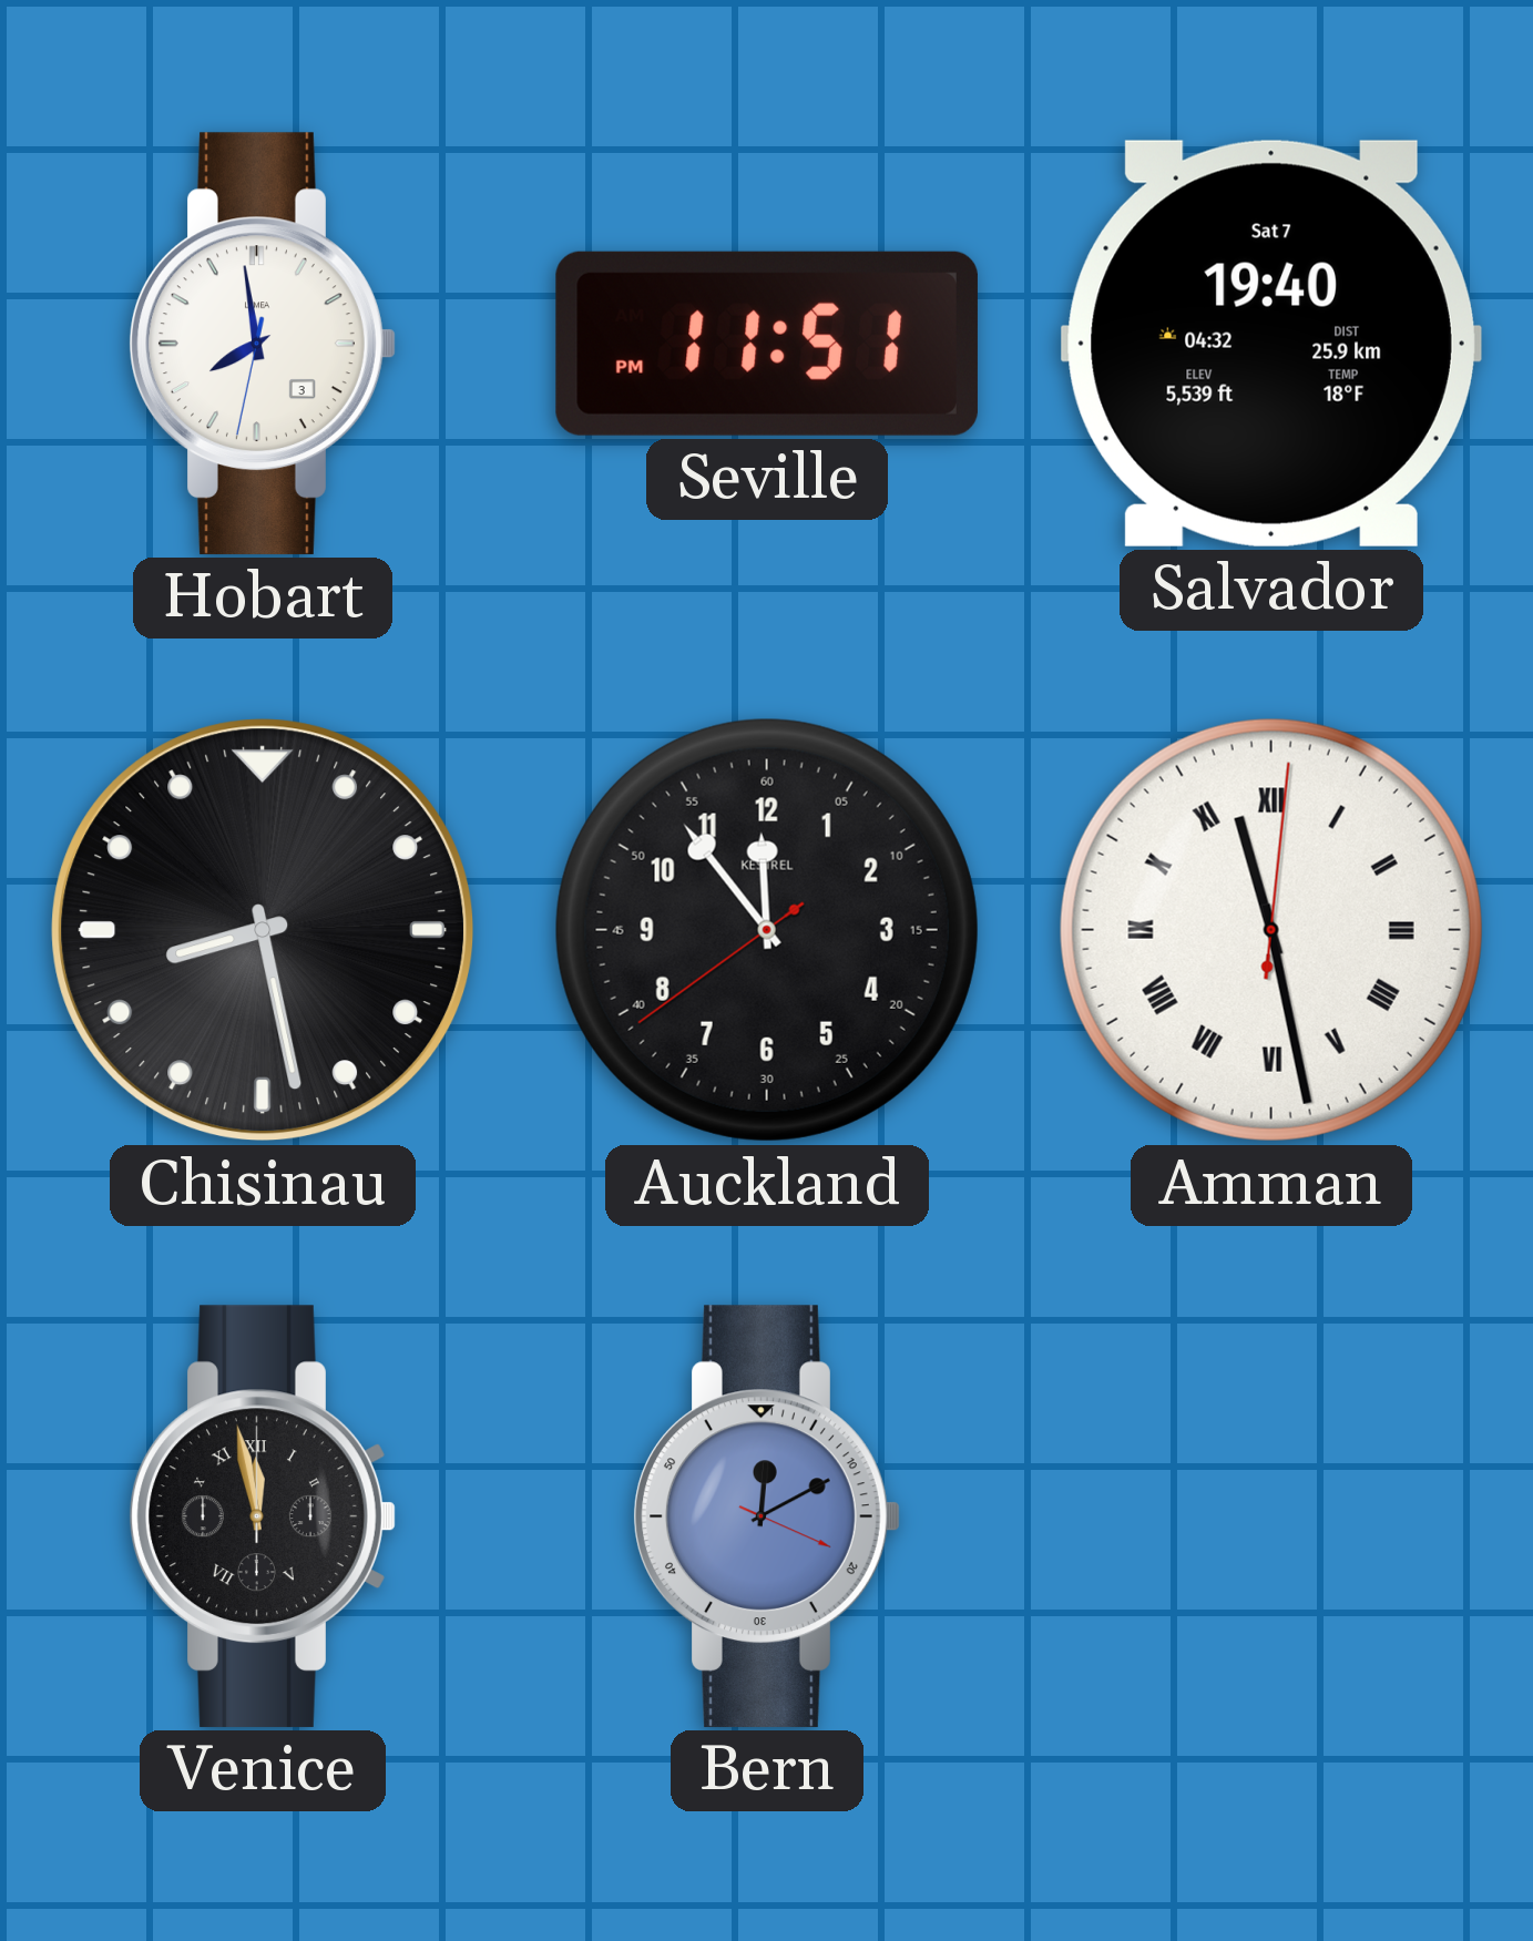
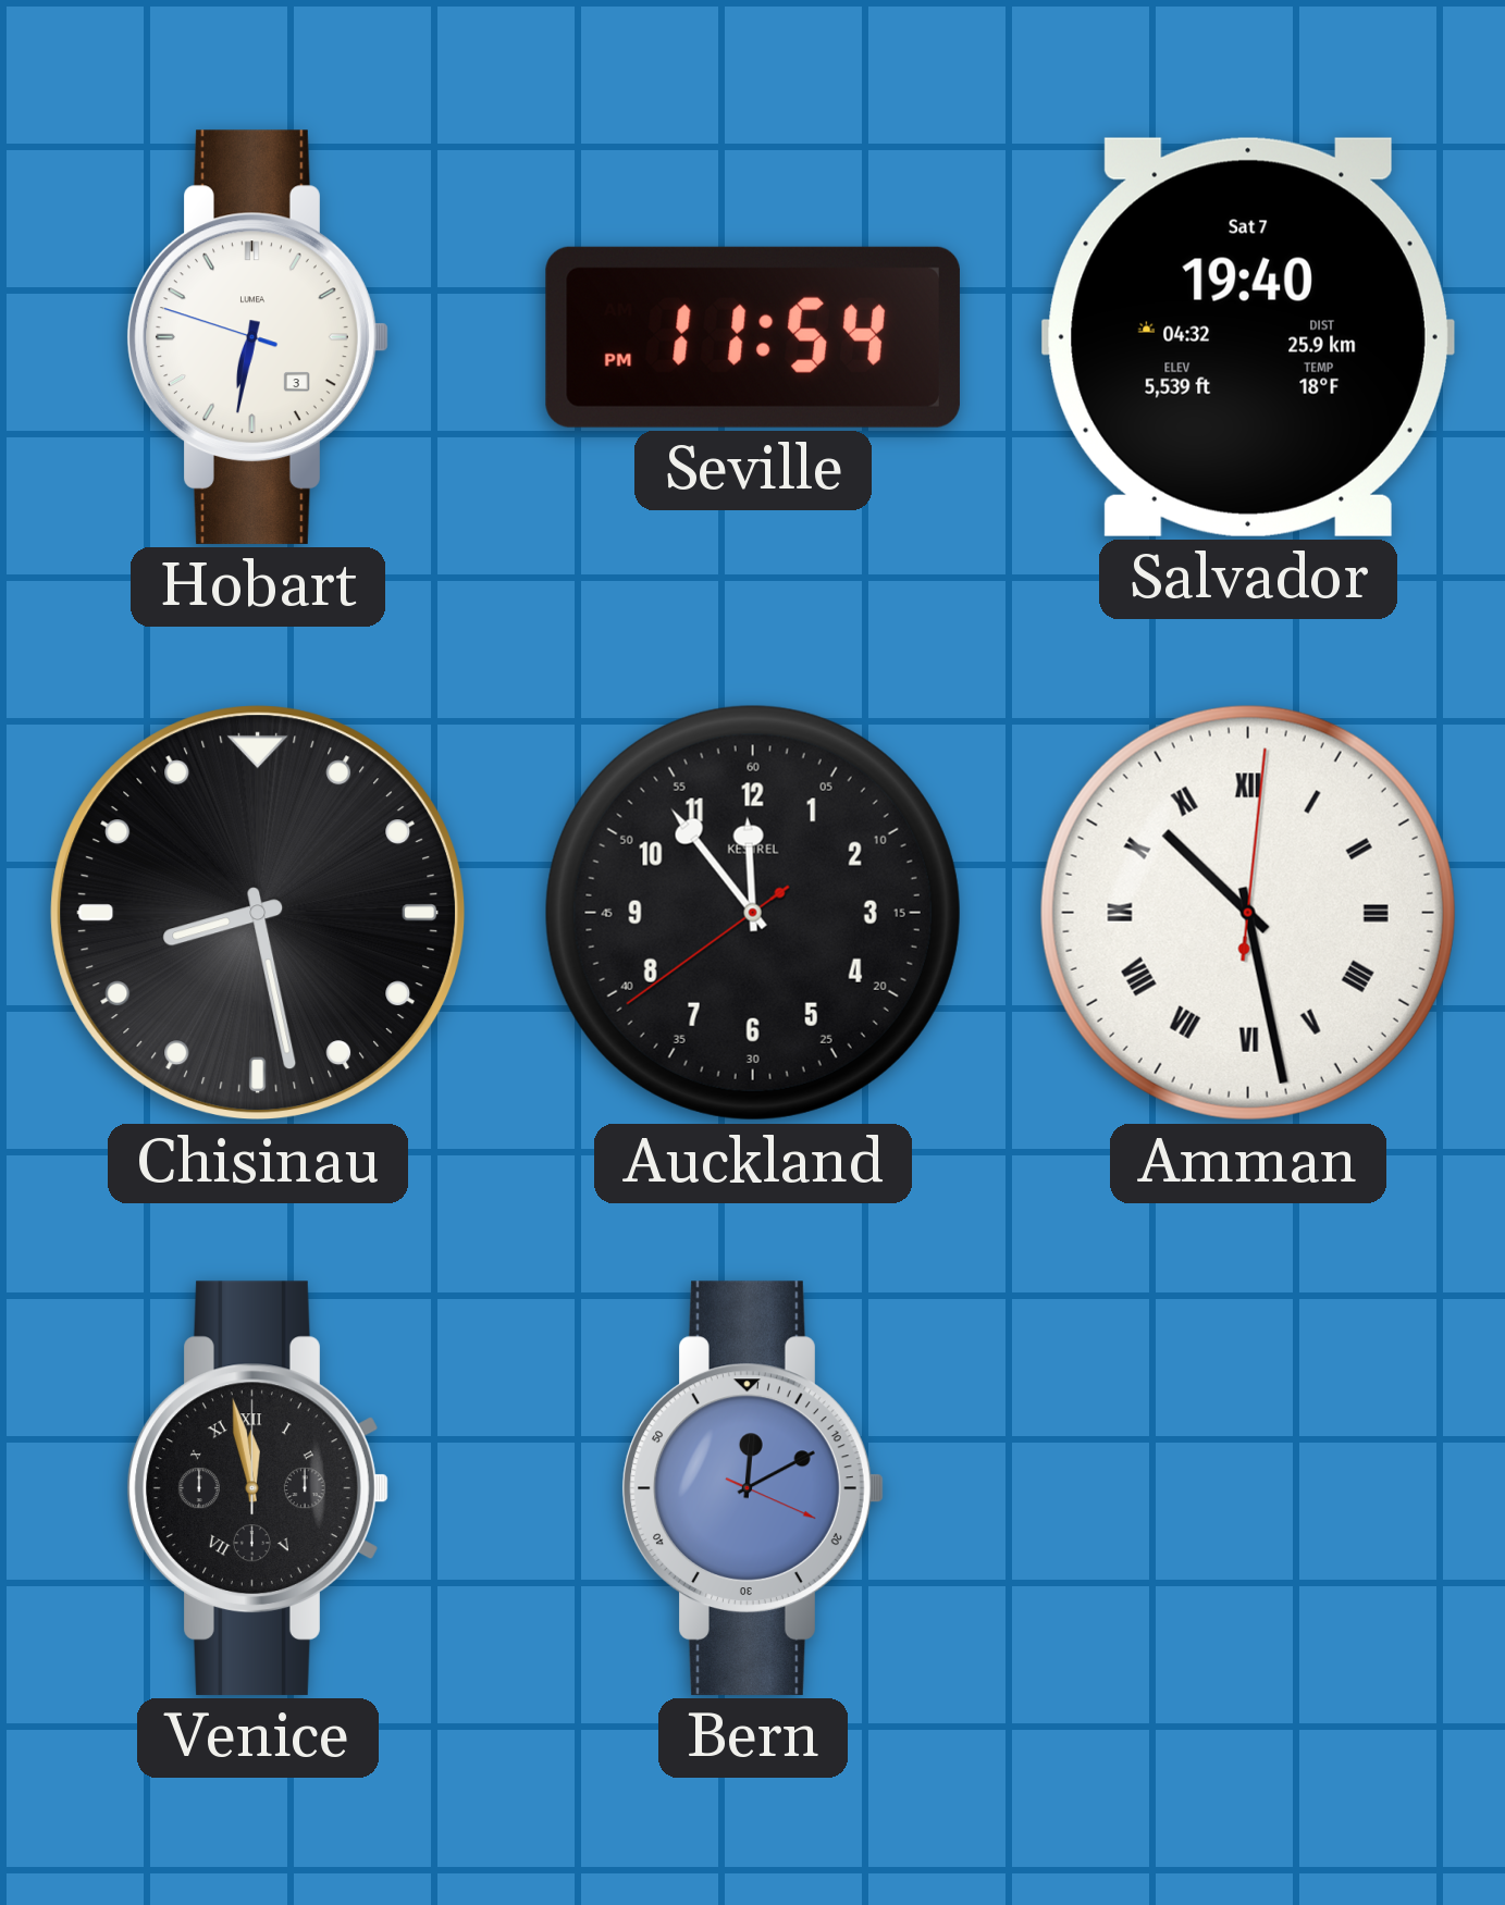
Hobart: 7:58 -> 6:31
Seville: 11:51 -> 11:54
Amman: 11:28 -> 10:28
